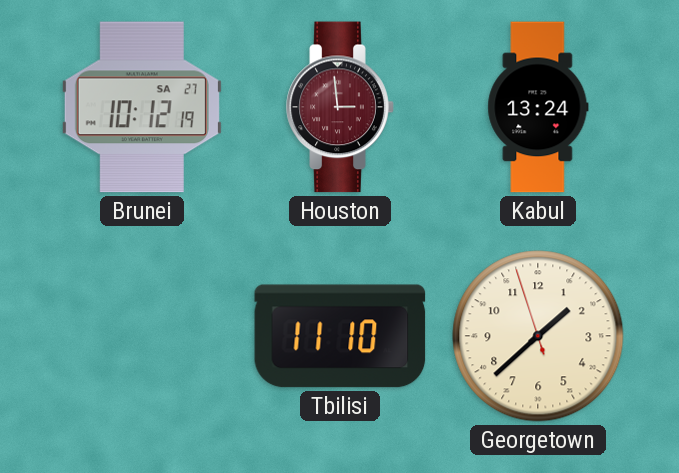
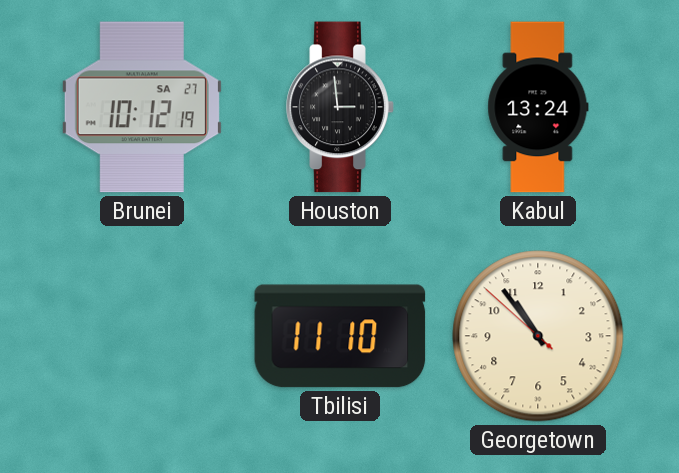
Houston dial: burgundy -> black
Georgetown: 1:37 -> 10:53
